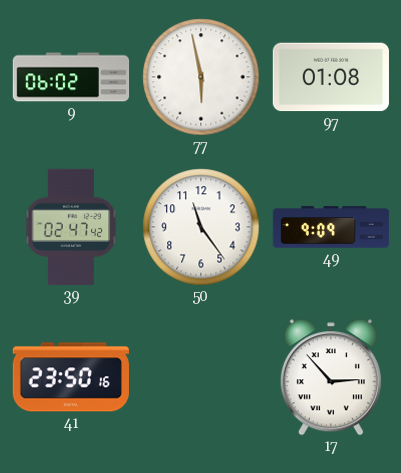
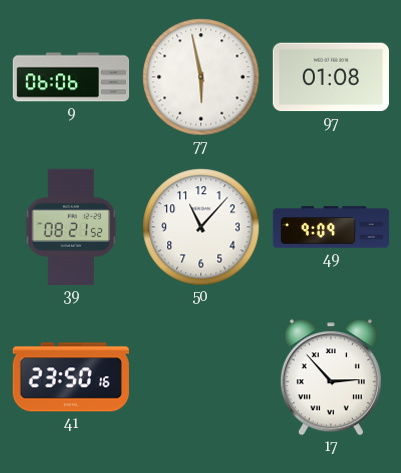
9: 06:02 -> 06:06
39: 02:47 -> 08:21
50: 11:24 -> 11:07
